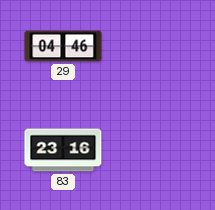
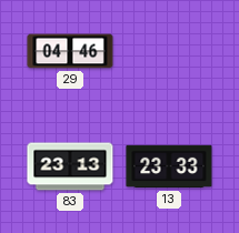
83: 23:16 -> 23:13
13: none -> 23:33
